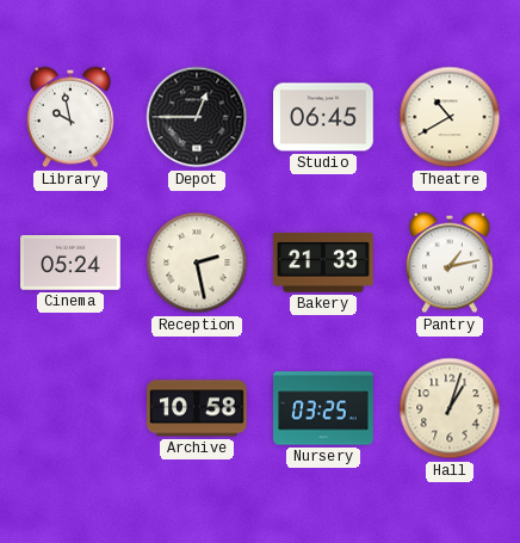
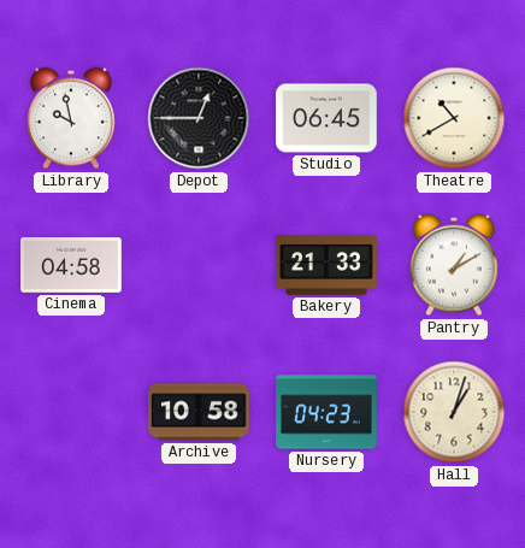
Cinema: 05:24 -> 04:58
Reception: 2:28 -> none
Pantry: 1:13 -> 1:10
Nursery: 03:25 -> 04:23
